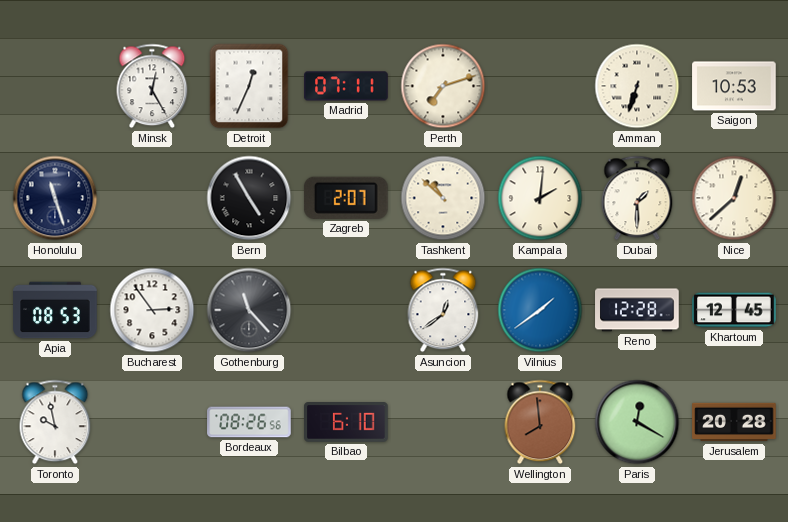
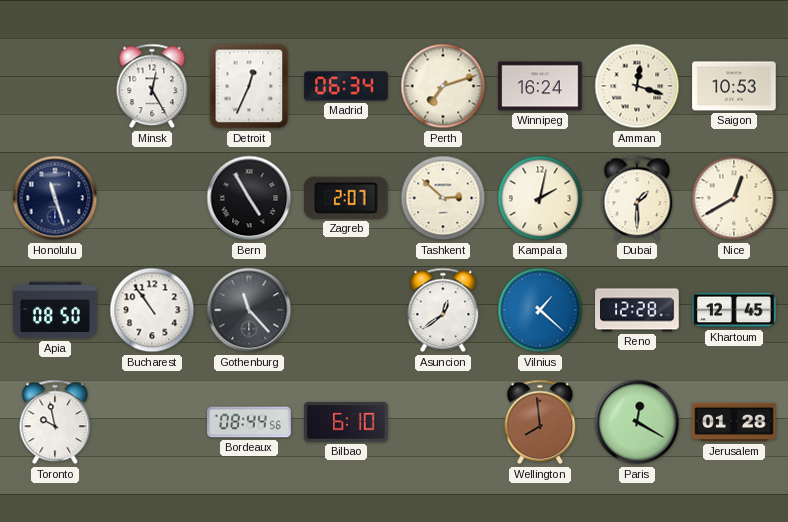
Madrid: 07:11 -> 06:34
Winnipeg: none -> 16:24
Amman: 6:33 -> 12:18
Tashkent: 10:52 -> 2:52
Kampala: 2:01 -> 2:02
Nice: 12:38 -> 12:40
Apia: 08:53 -> 08:50
Bucharest: 2:54 -> 10:54
Vilnius: 1:39 -> 1:22
Bordeaux: 08:26 -> 08:44
Jerusalem: 20:28 -> 01:28
